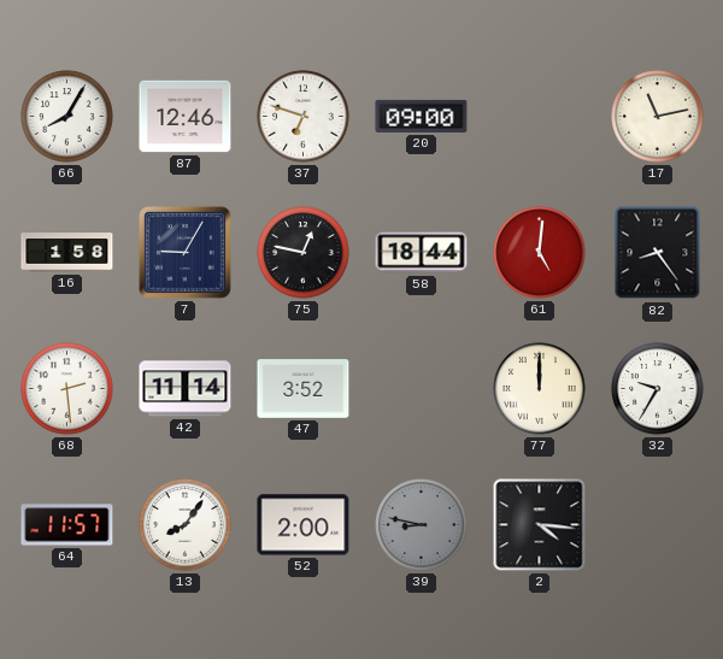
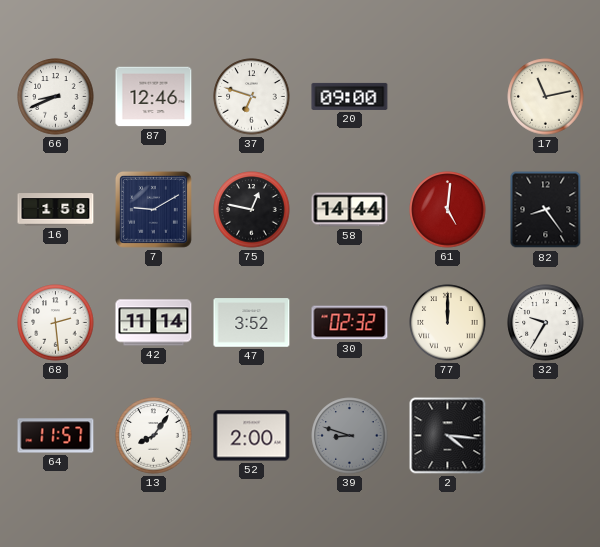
66: 8:05 -> 8:41
7: 9:05 -> 9:10
58: 18:44 -> 14:44
30: none -> 02:32
39: 8:47 -> 8:48
